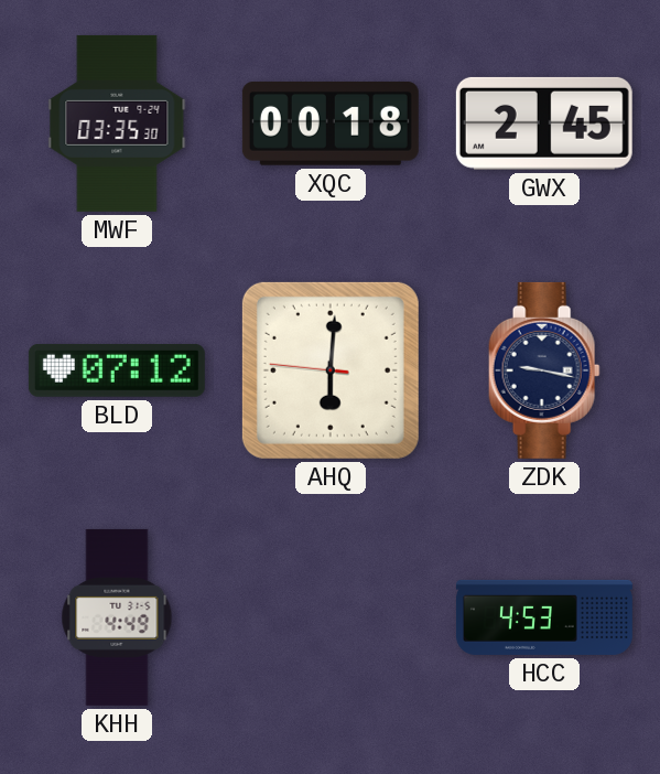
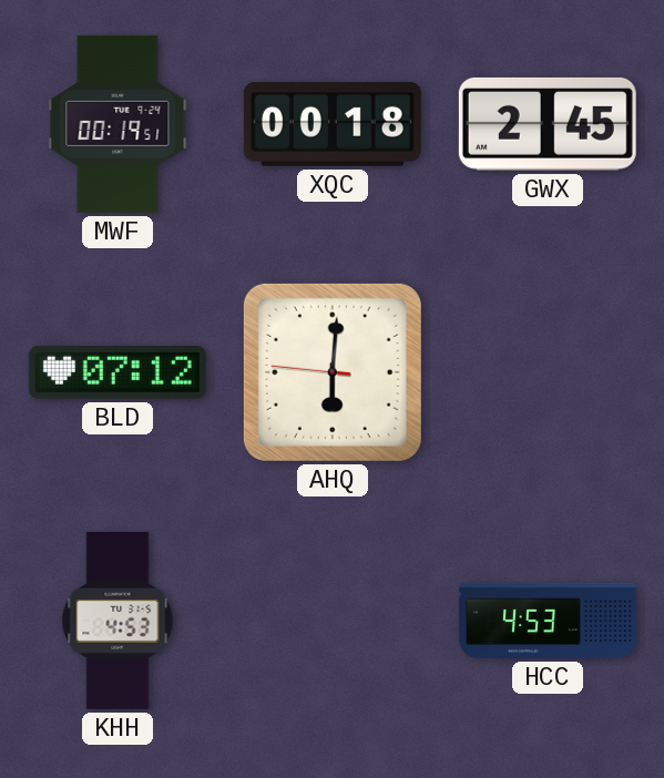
MWF: 03:35 -> 00:19
ZDK: 9:17 -> none
KHH: 4:49 -> 4:53
